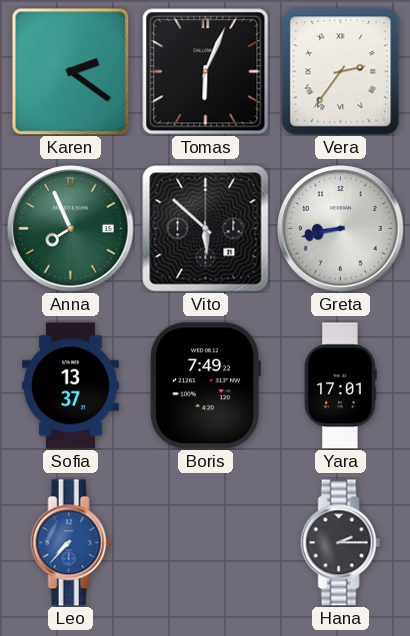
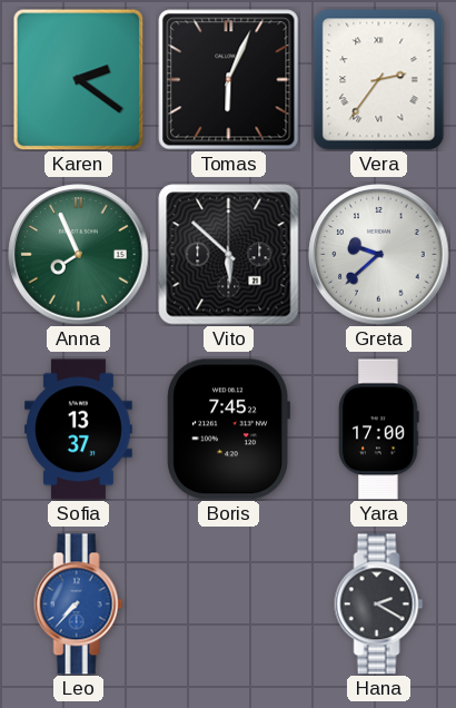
Greta: 8:43 -> 9:38
Boris: 7:49 -> 7:45
Yara: 17:01 -> 17:00
Hana: 2:15 -> 2:20
